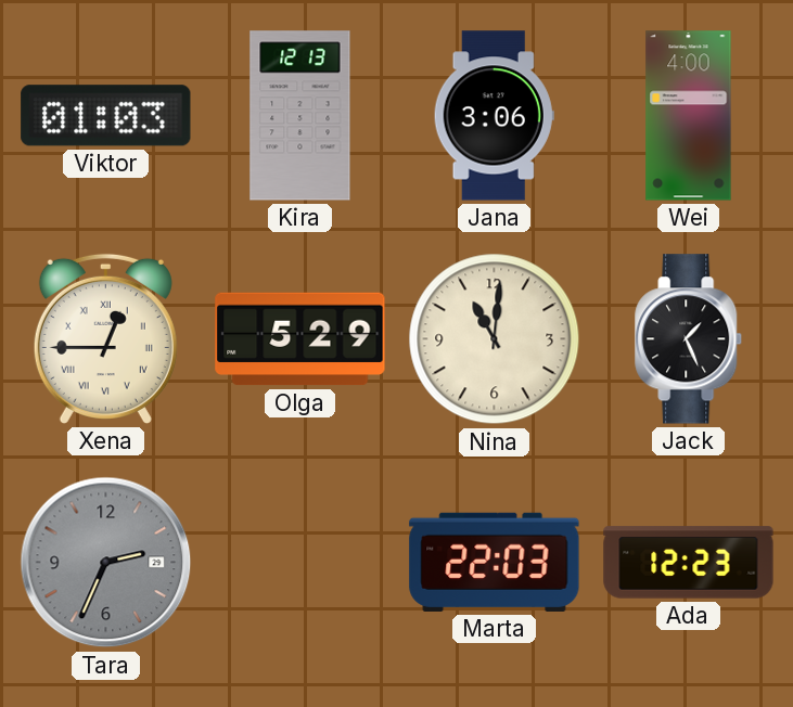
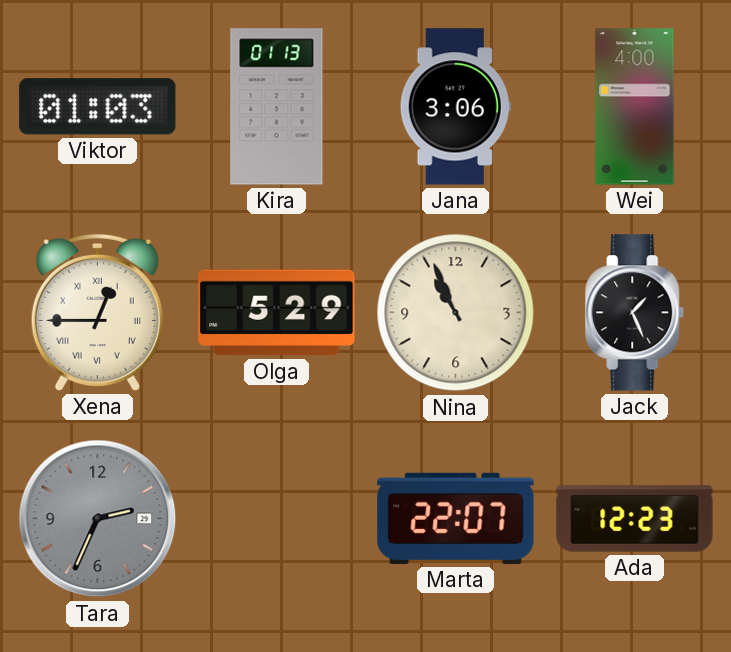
Kira: 12:13 -> 01:13
Nina: 11:01 -> 10:56
Marta: 22:03 -> 22:07
